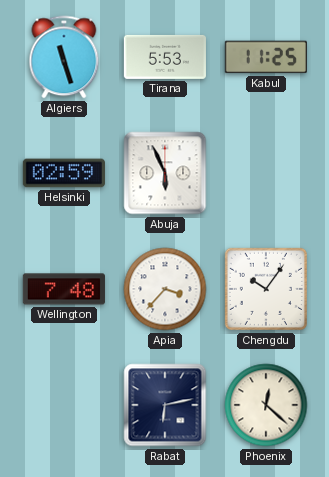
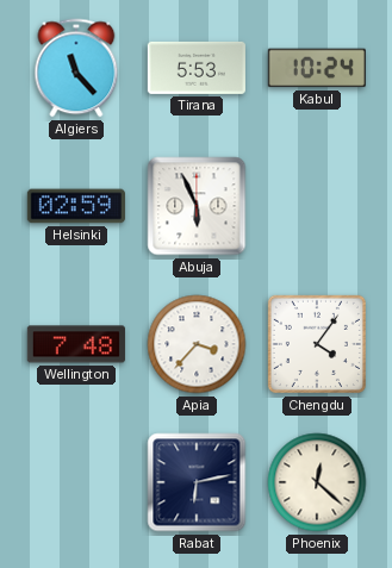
Algiers: 11:27 -> 11:23
Kabul: 11:25 -> 10:24
Chengdu: 10:06 -> 4:06
